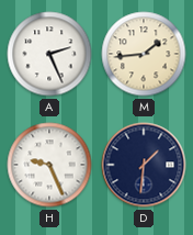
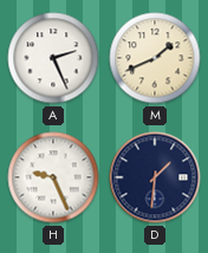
M: 1:44 -> 1:41
